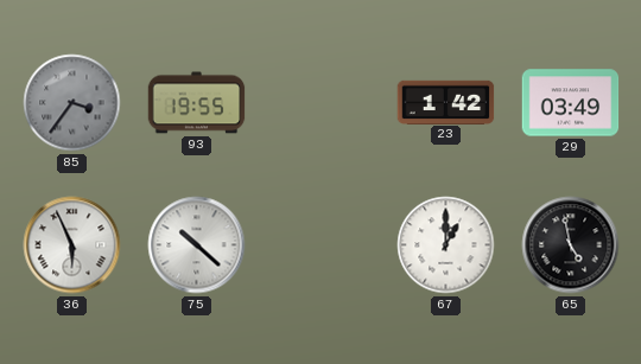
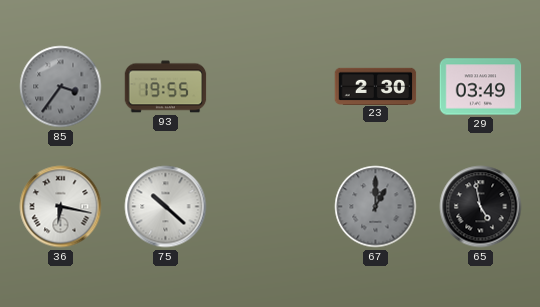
23: 1:42 -> 2:30
36: 5:56 -> 6:17
67 dial: white -> grey
